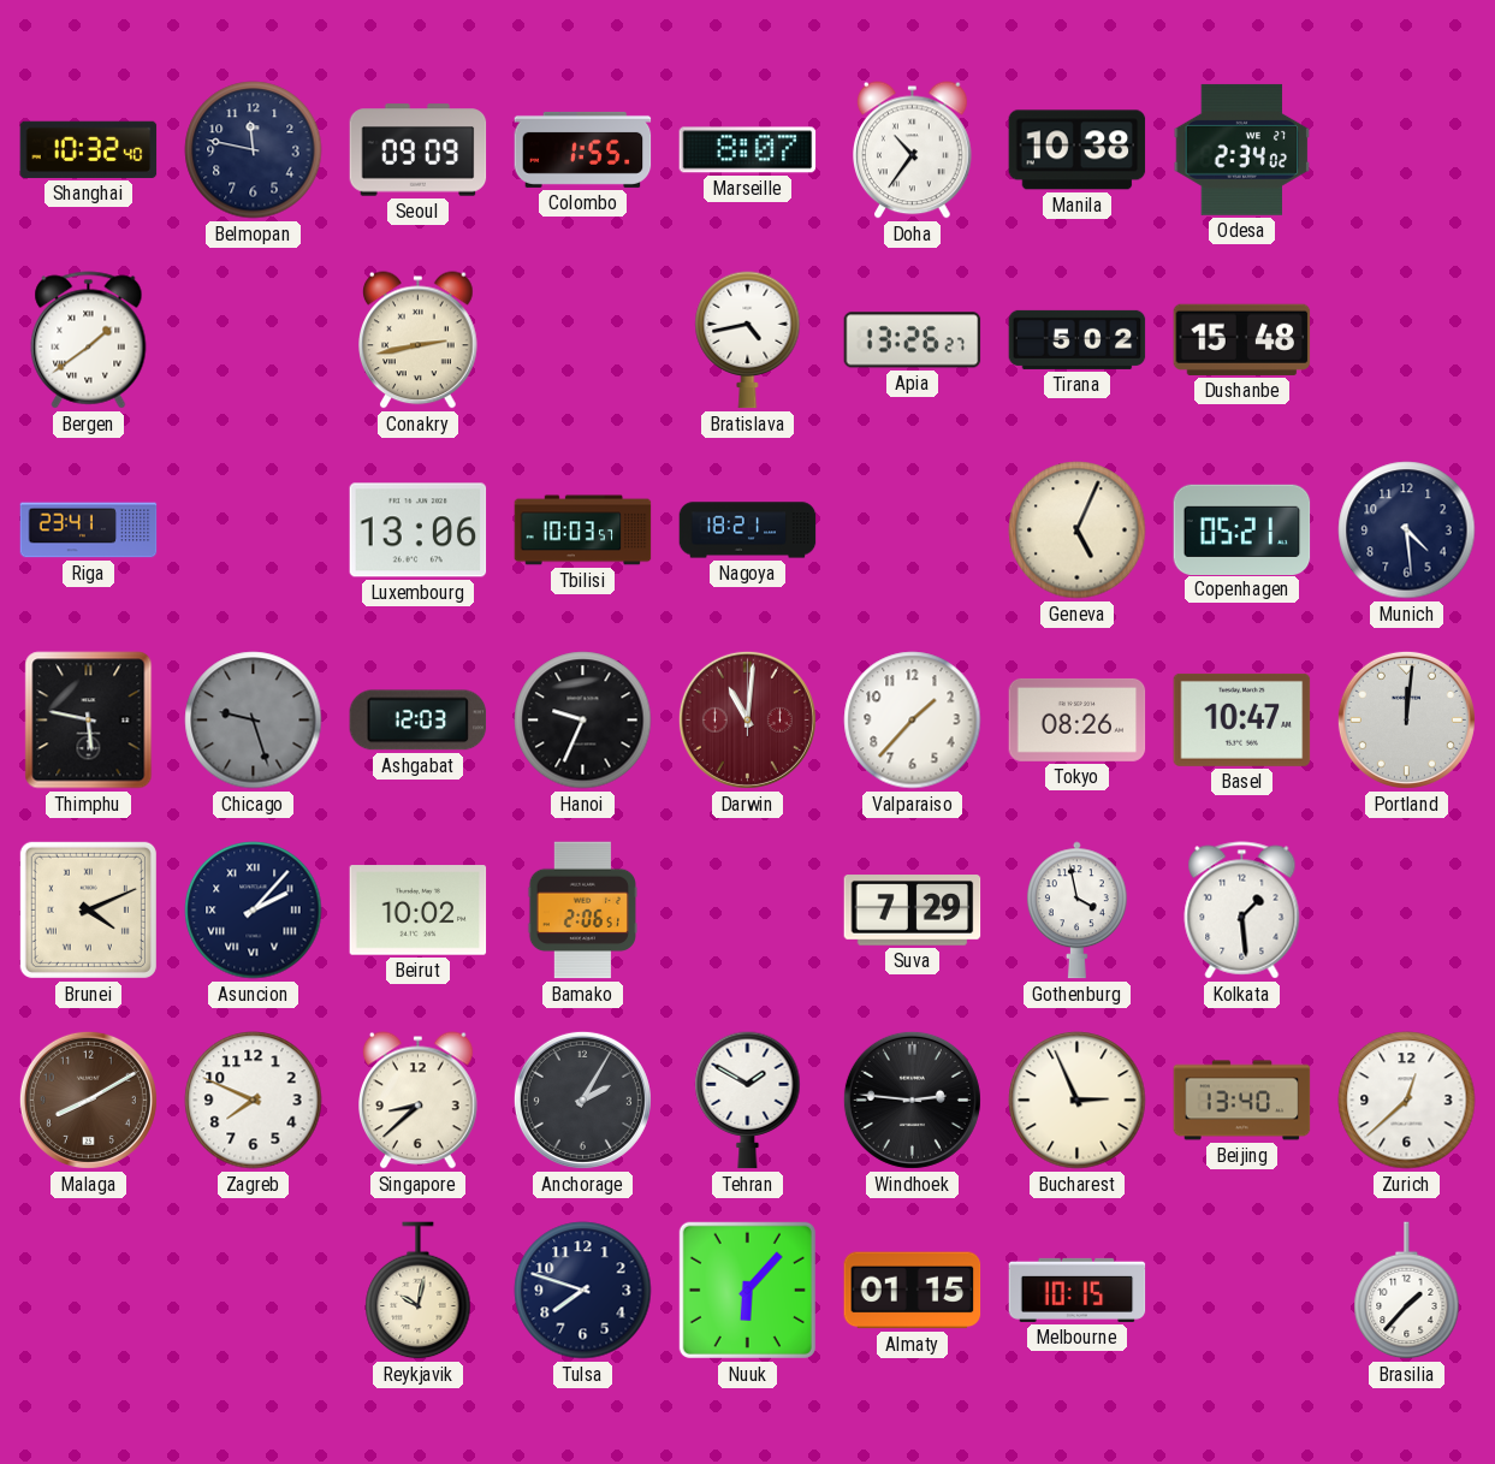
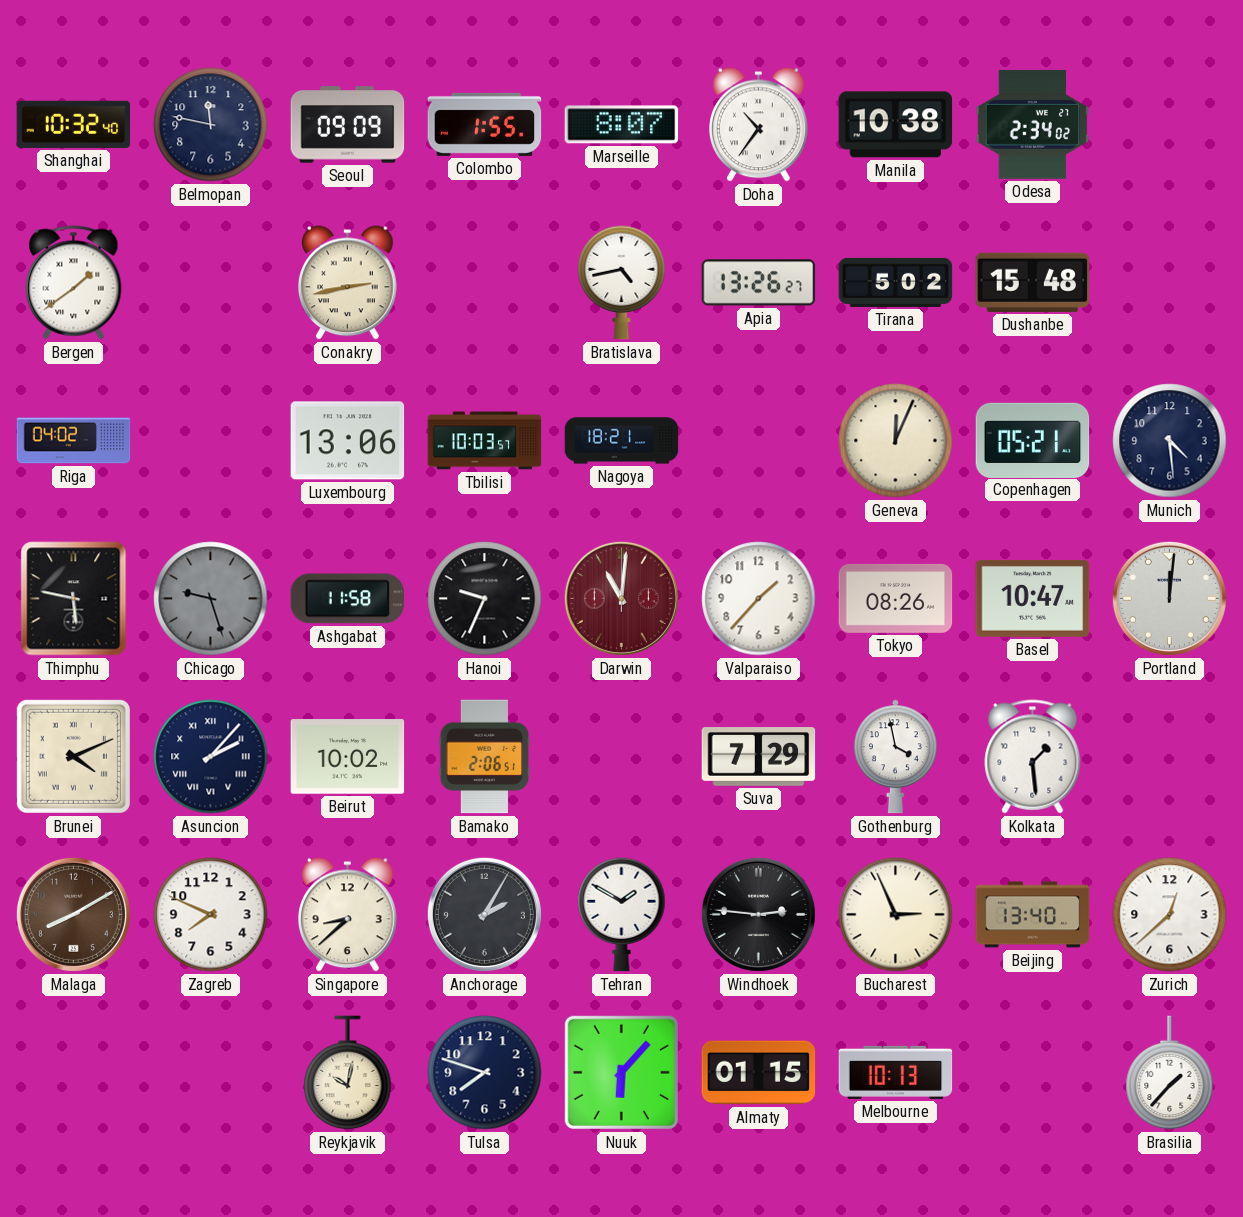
Riga: 23:41 -> 04:02
Geneva: 5:04 -> 12:04
Ashgabat: 12:03 -> 11:58
Melbourne: 10:15 -> 10:13
